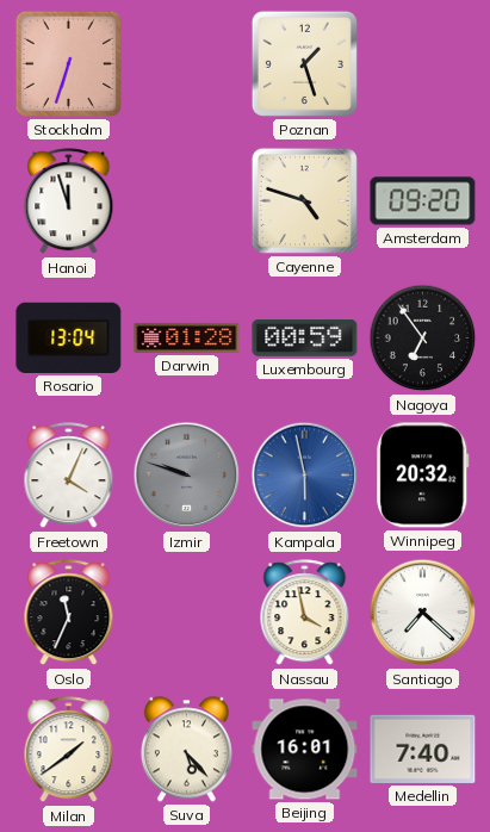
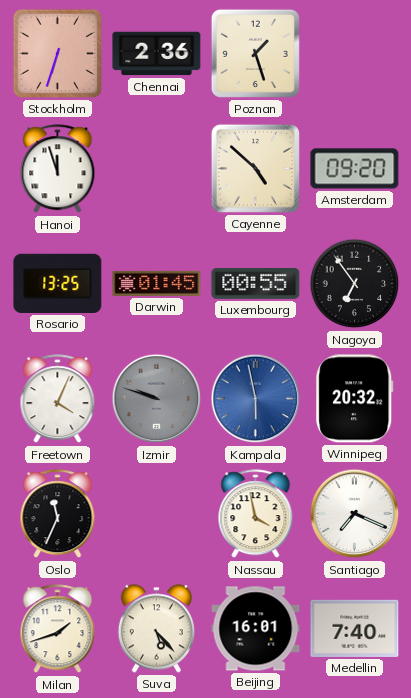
Chennai: none -> 2:36
Cayenne: 4:48 -> 4:52
Rosario: 13:04 -> 13:25
Darwin: 01:28 -> 01:45
Luxembourg: 00:59 -> 00:55
Santiago: 7:22 -> 7:19
Milan: 1:39 -> 1:42
